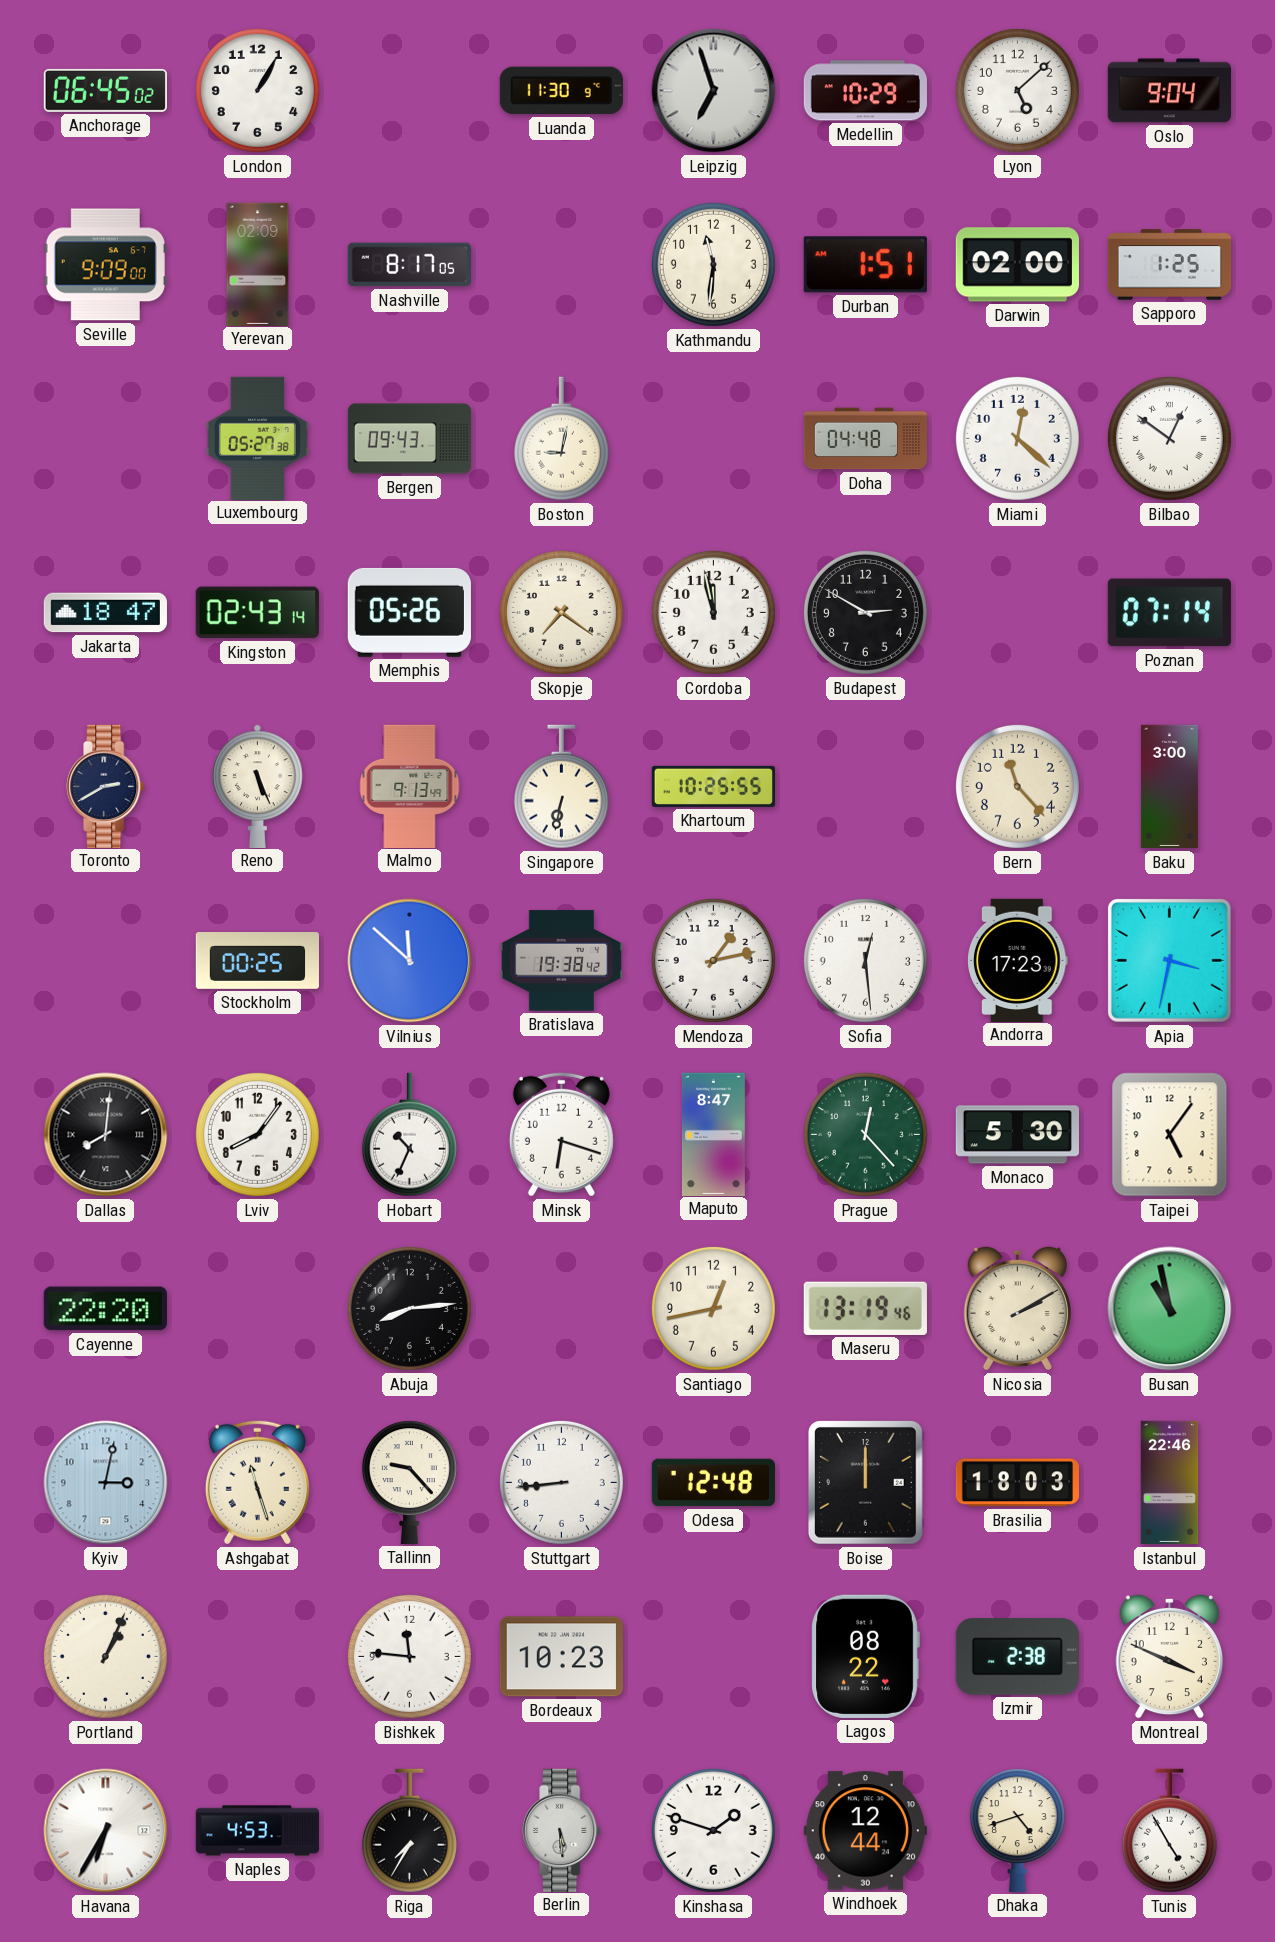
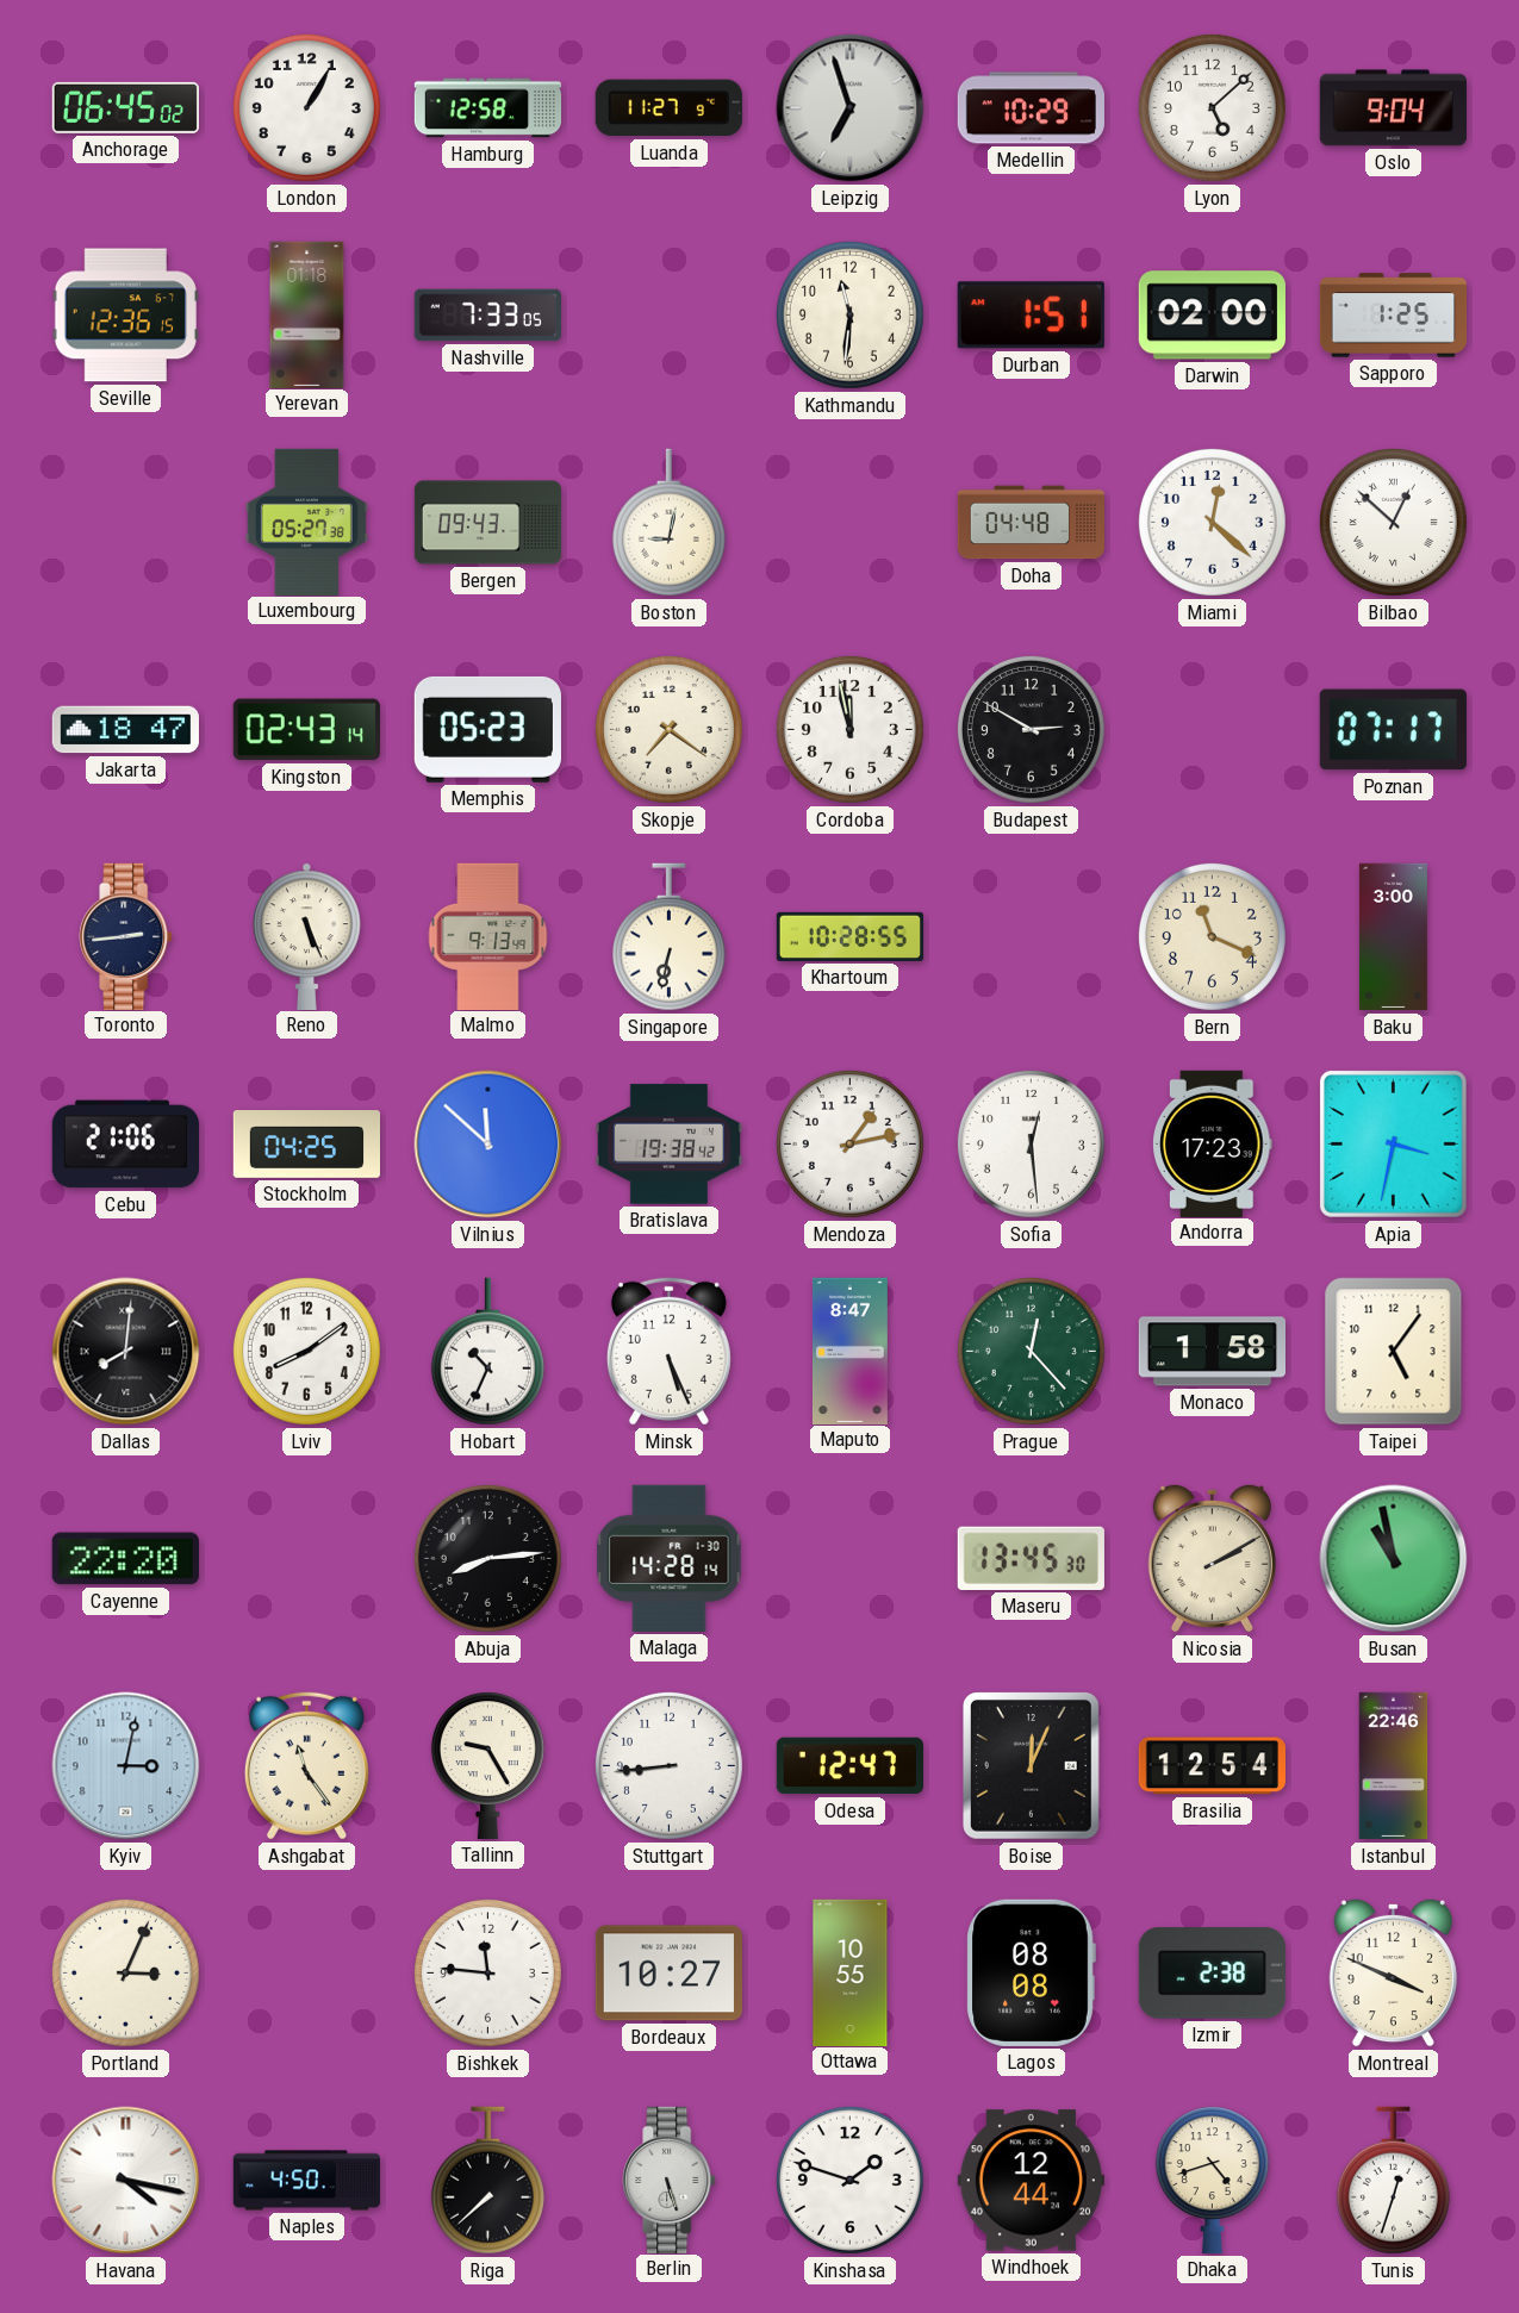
Hamburg: none -> 12:58
Luanda: 11:30 -> 11:27
Seville: 9:09 -> 12:36
Yerevan: 02:09 -> 01:18
Nashville: 8:17 -> 7:33
Bilbao: 12:51 -> 12:52
Memphis: 05:26 -> 05:23
Poznan: 07:14 -> 07:17
Toronto: 2:40 -> 2:44
Khartoum: 10:25 -> 10:28
Bern: 11:23 -> 11:19
Cebu: none -> 21:06
Stockholm: 00:25 -> 04:25
Lviv: 8:06 -> 8:09
Minsk: 6:18 -> 5:26
Monaco: 5:30 -> 1:58
Malaga: none -> 14:28
Santiago: 12:43 -> none
Maseru: 13:19 -> 13:45
Ashgabat: 11:27 -> 11:24
Tallinn: 9:23 -> 9:25
Odesa: 12:48 -> 12:47
Boise: 12:00 -> 12:04
Brasilia: 18:03 -> 12:54
Portland: 1:04 -> 3:04
Bordeaux: 10:23 -> 10:27
Ottawa: none -> 10:55
Lagos: 08:22 -> 08:08
Havana: 6:35 -> 4:17
Naples: 4:53 -> 4:50
Riga: 7:35 -> 7:38
Berlin: 5:29 -> 5:27
Tunis: 4:55 -> 12:33
